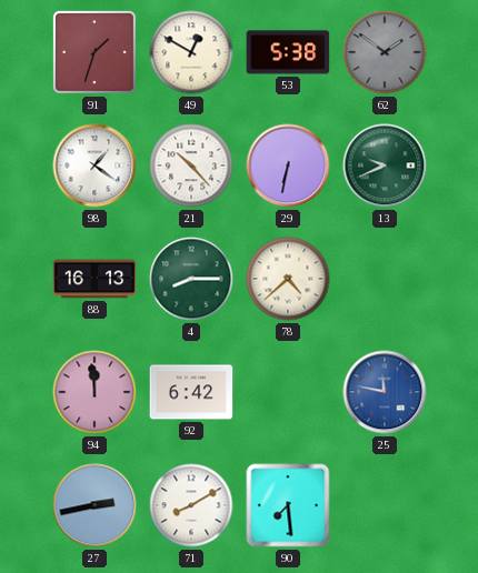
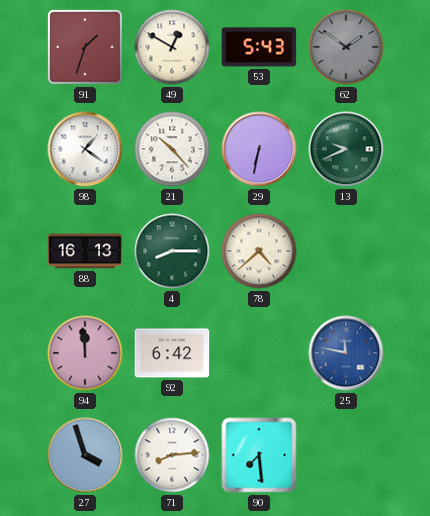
53: 5:38 -> 5:43
27: 2:43 -> 3:57
71: 8:10 -> 8:14
